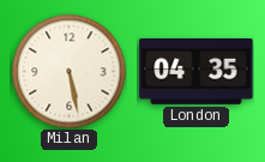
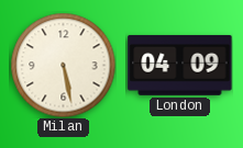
London: 04:35 -> 04:09
